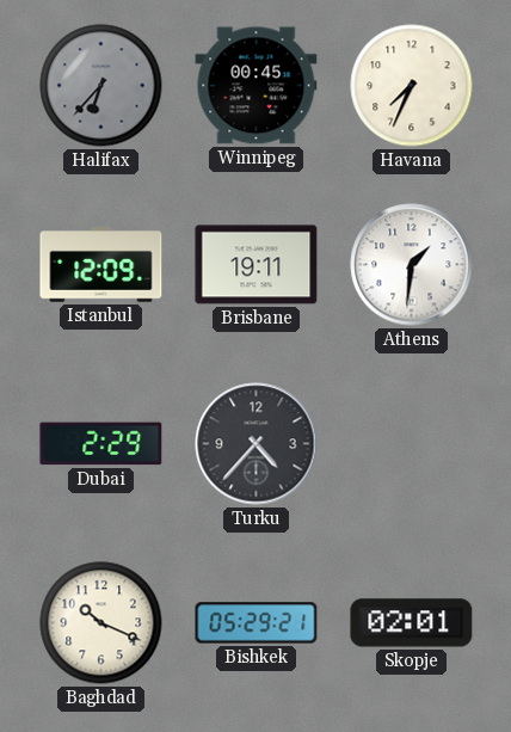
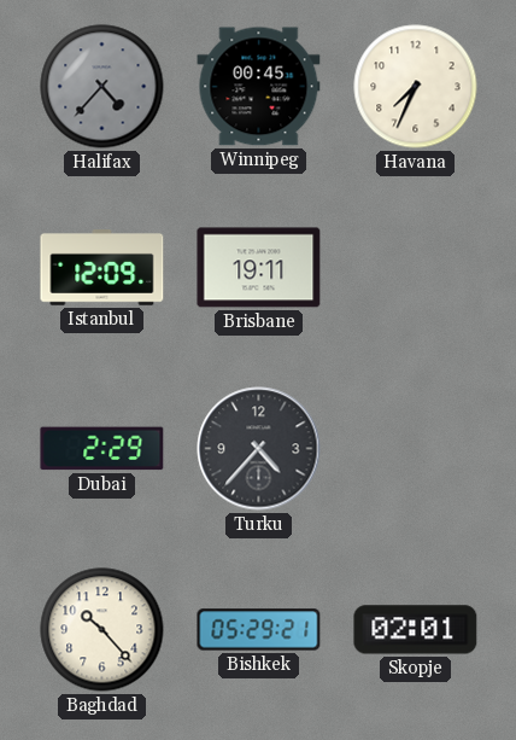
Halifax: 6:37 -> 4:37
Athens: 1:31 -> none
Baghdad: 10:19 -> 10:23
